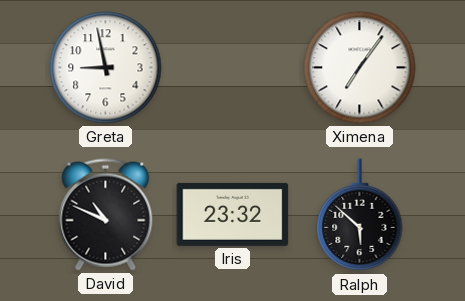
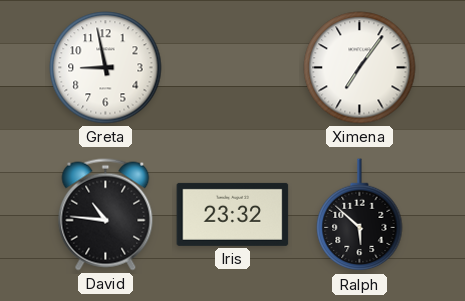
David: 10:49 -> 10:46
